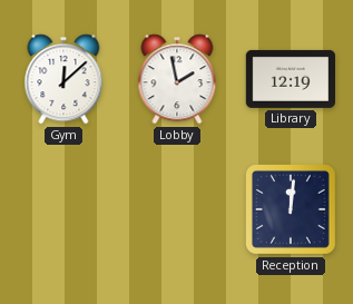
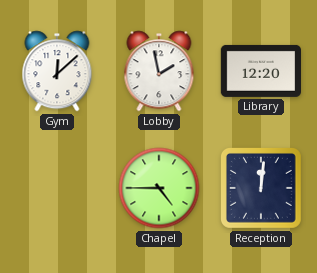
Library: 12:19 -> 12:20
Chapel: none -> 4:45
